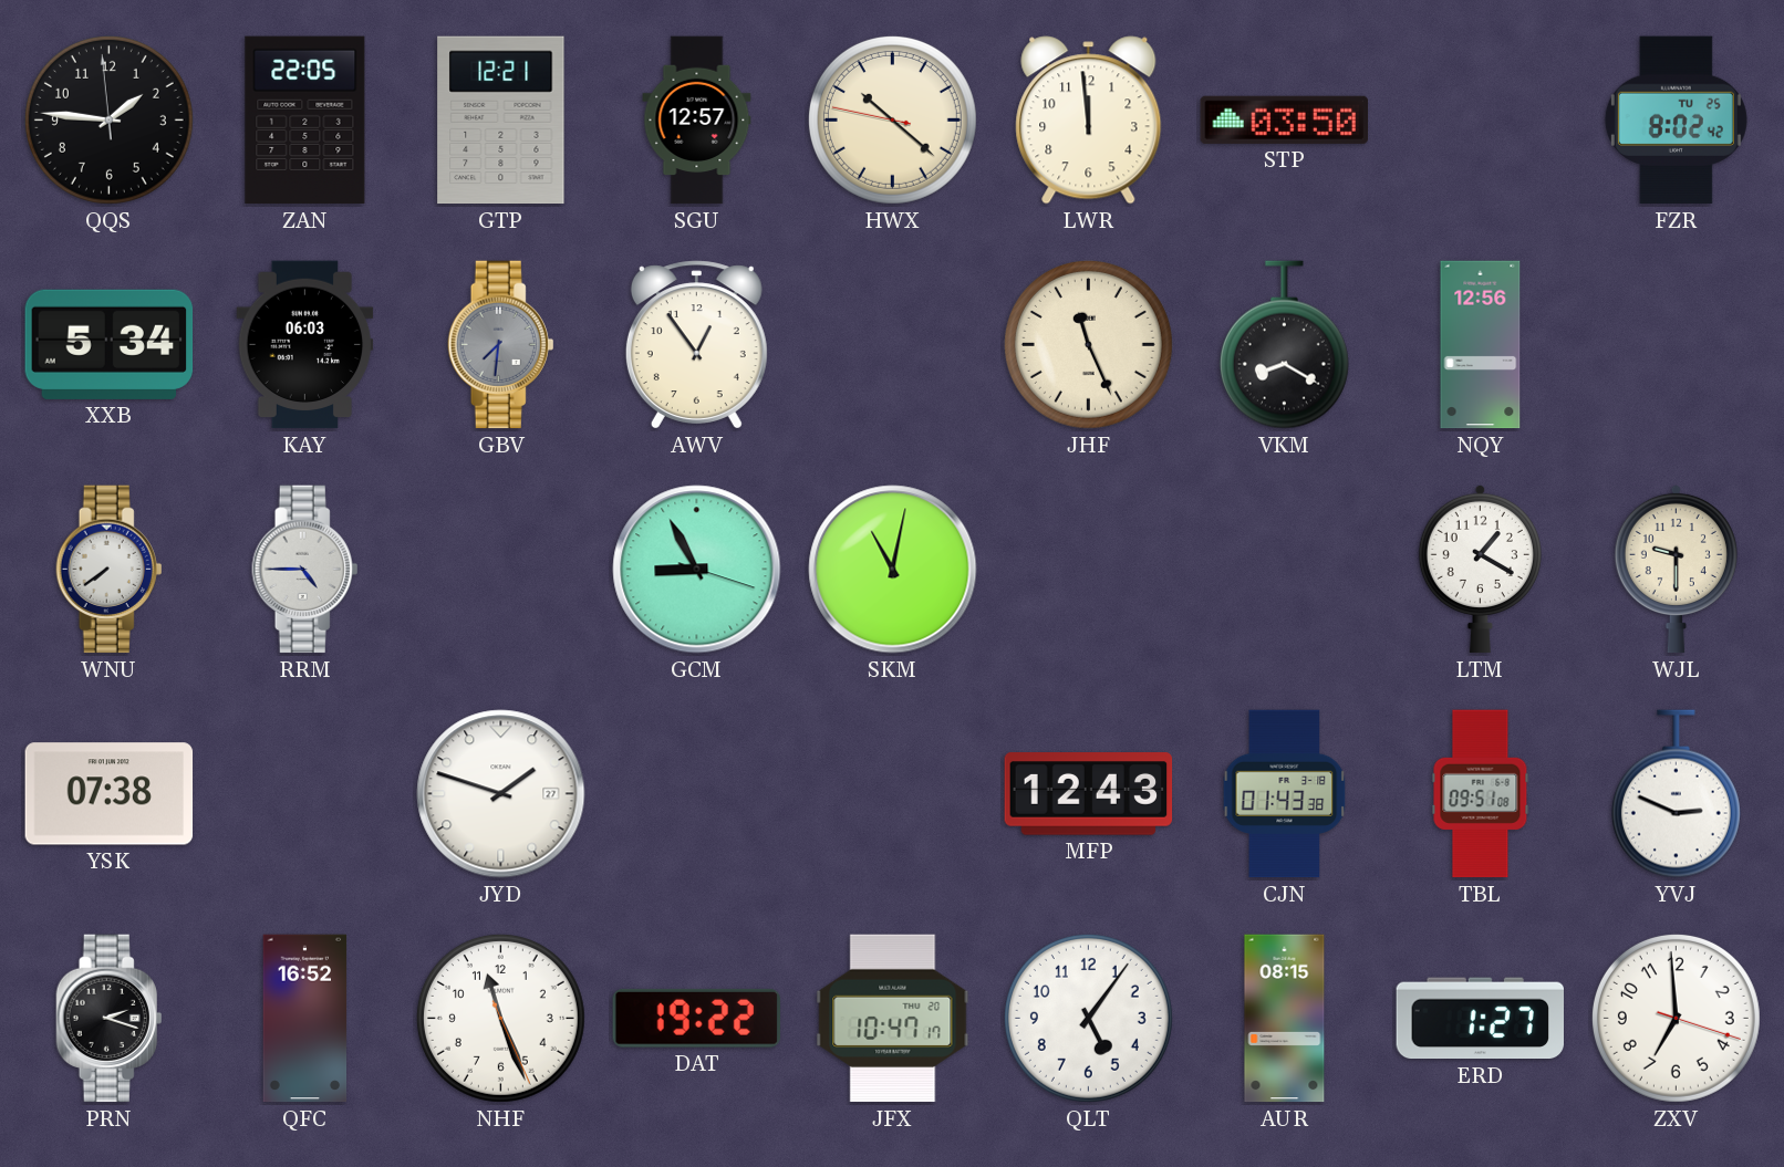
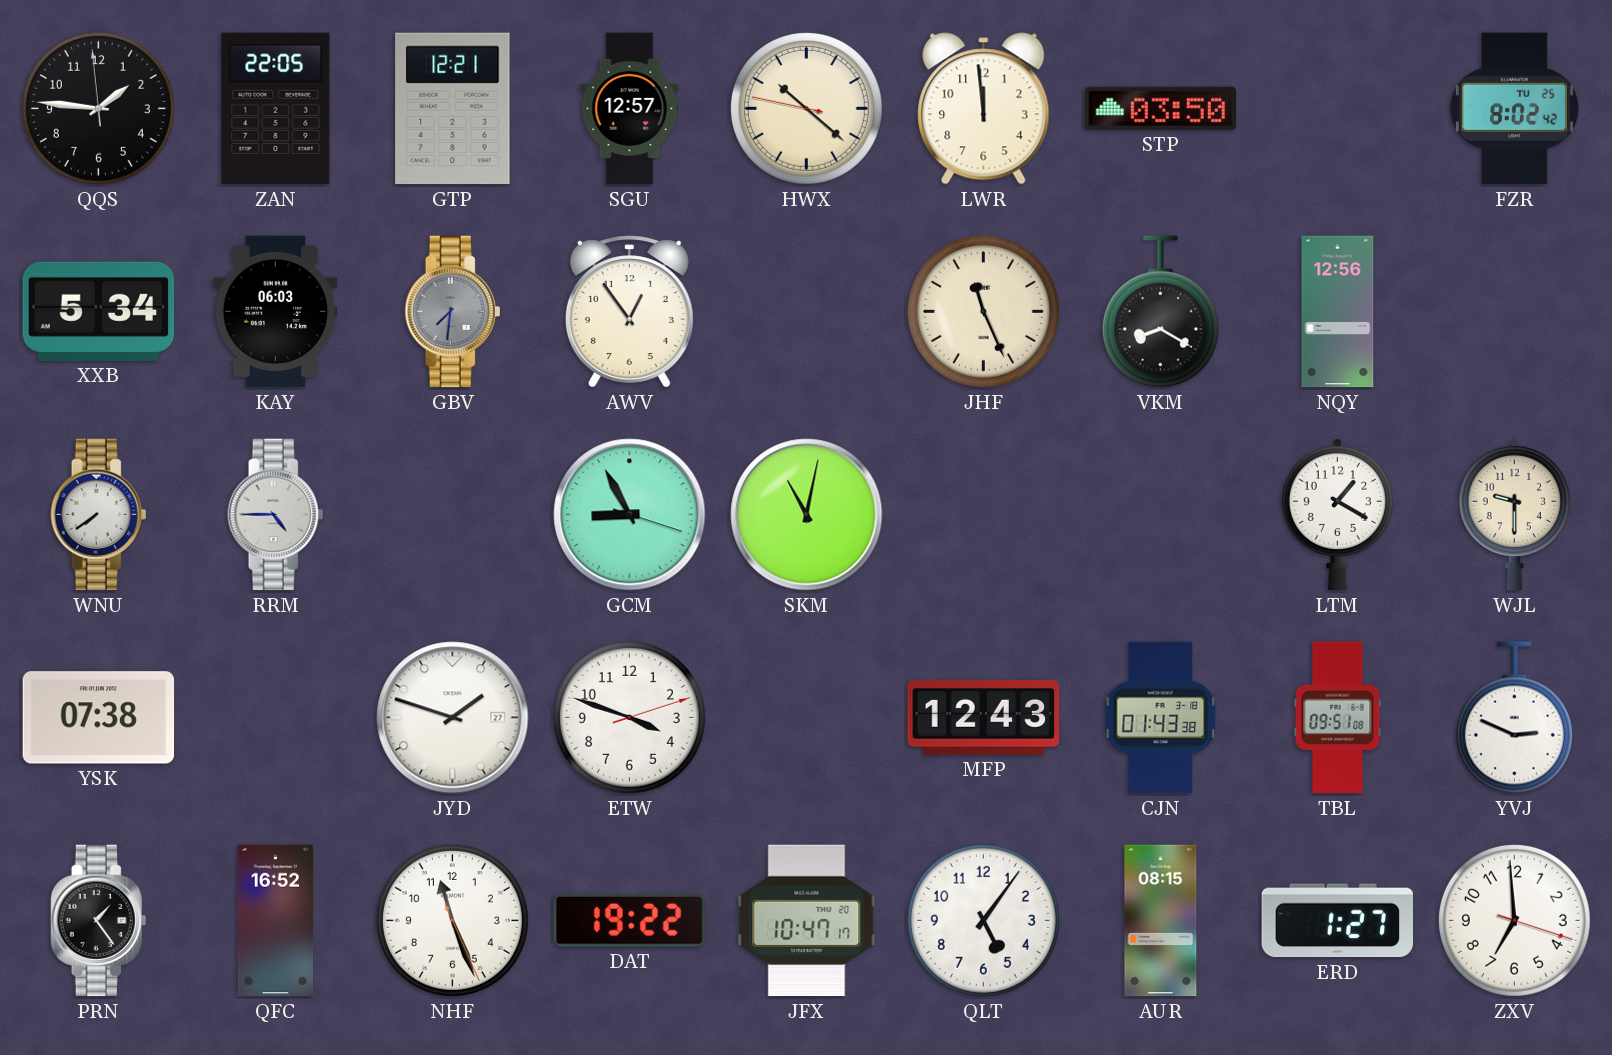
ETW: none -> 3:48
PRN: 2:18 -> 1:24
